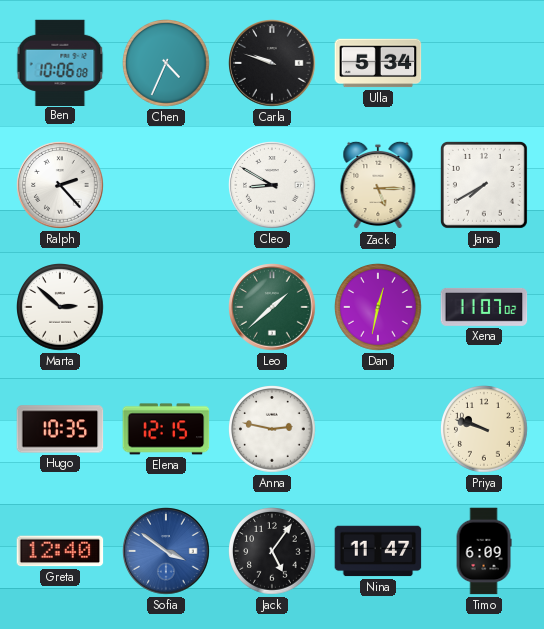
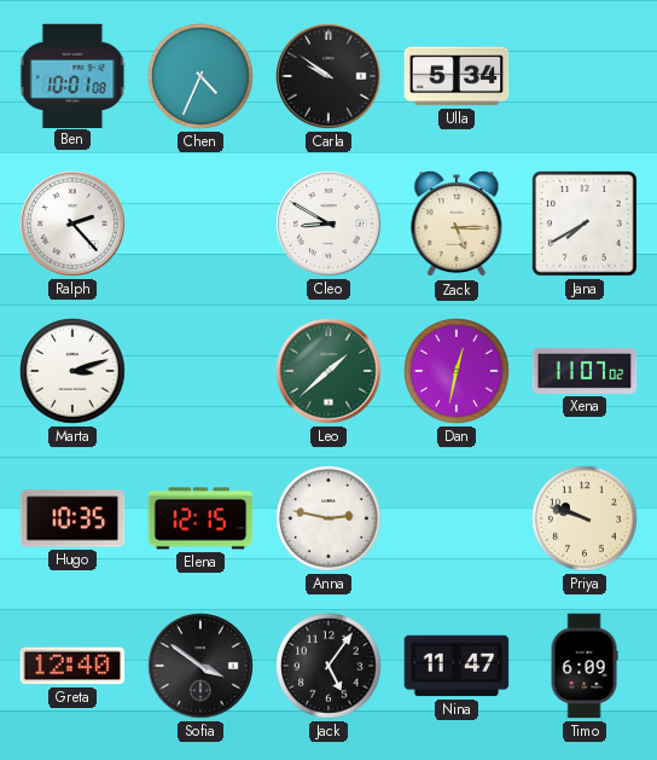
Ben: 10:06 -> 10:01
Carla: 9:48 -> 9:51
Marta: 2:52 -> 3:12
Sofia dial: blue -> black
